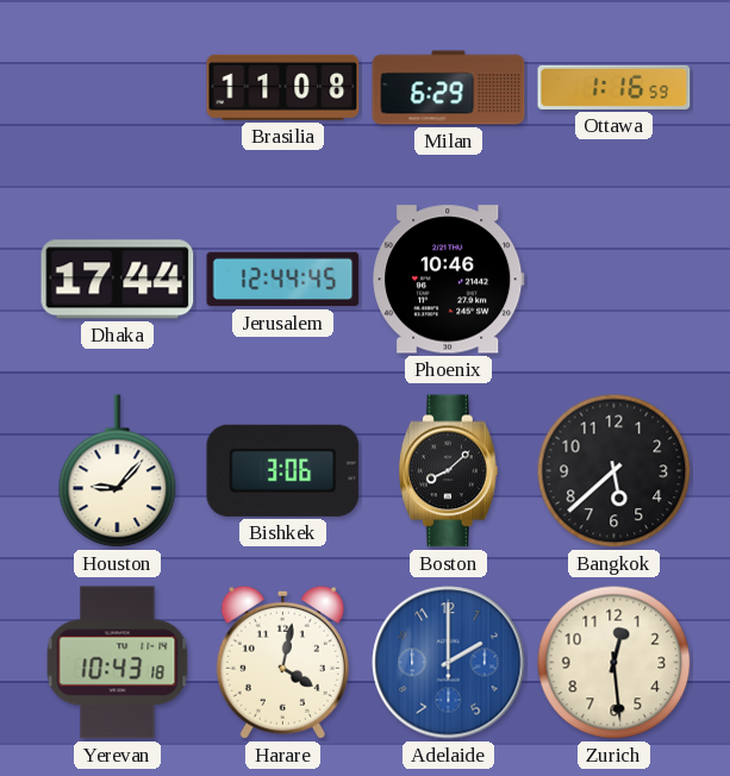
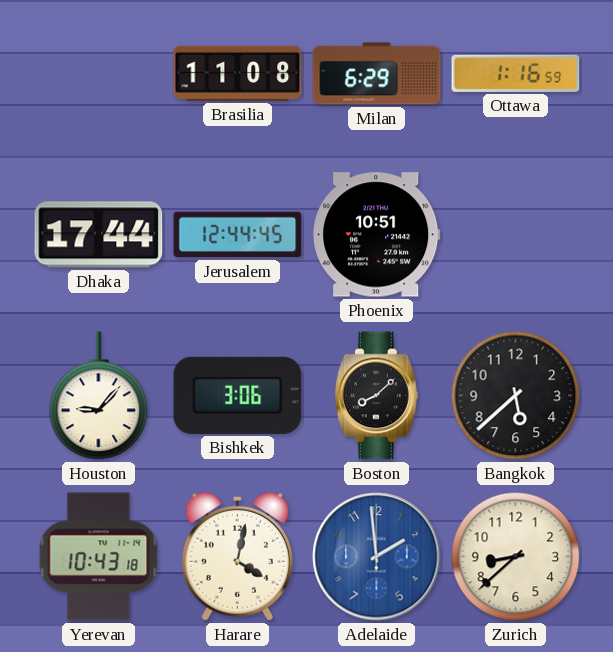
Phoenix: 10:46 -> 10:51
Adelaide: 2:00 -> 1:59
Zurich: 12:29 -> 8:38
